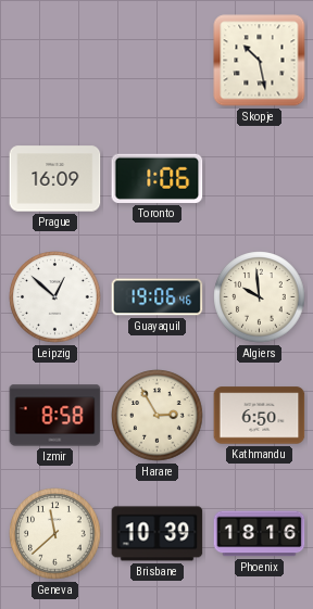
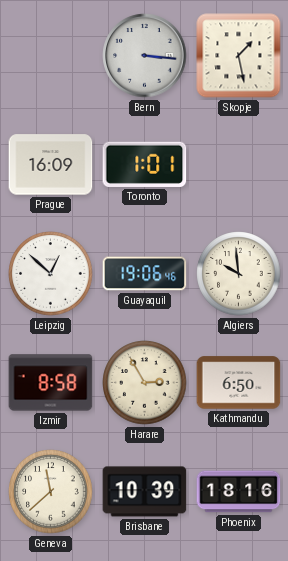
Bern: none -> 3:16
Skopje: 10:28 -> 1:28
Toronto: 1:06 -> 1:01
